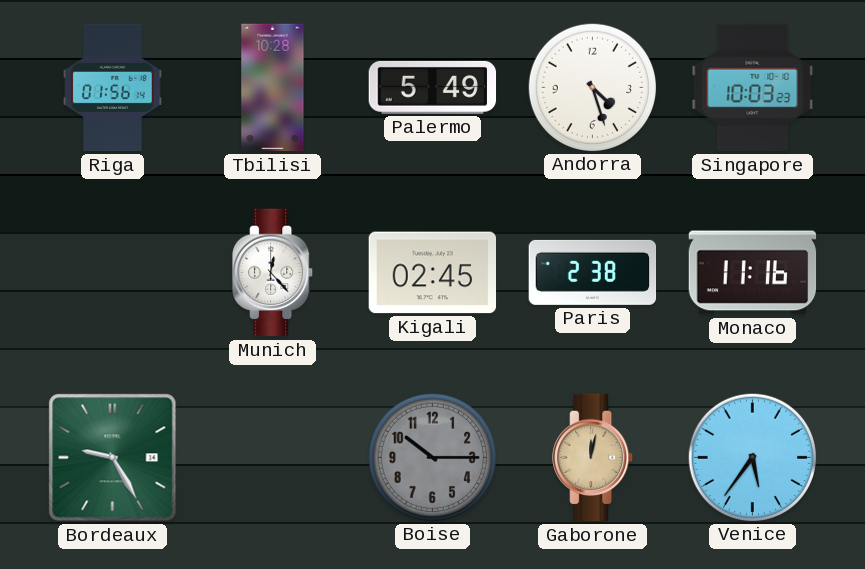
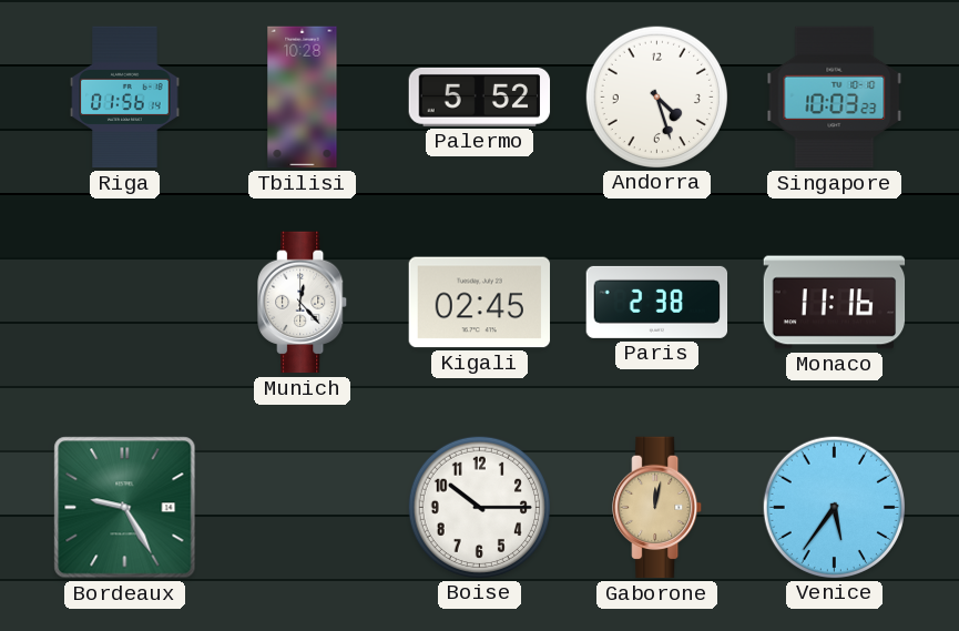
Palermo: 5:49 -> 5:52
Boise dial: grey -> white
